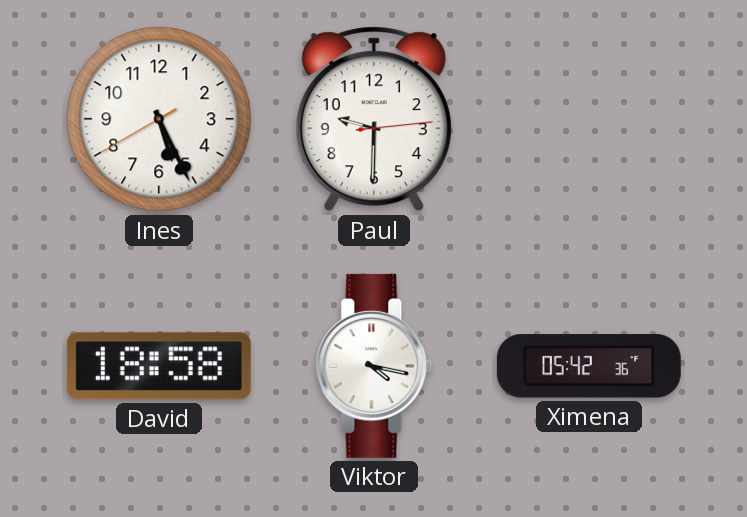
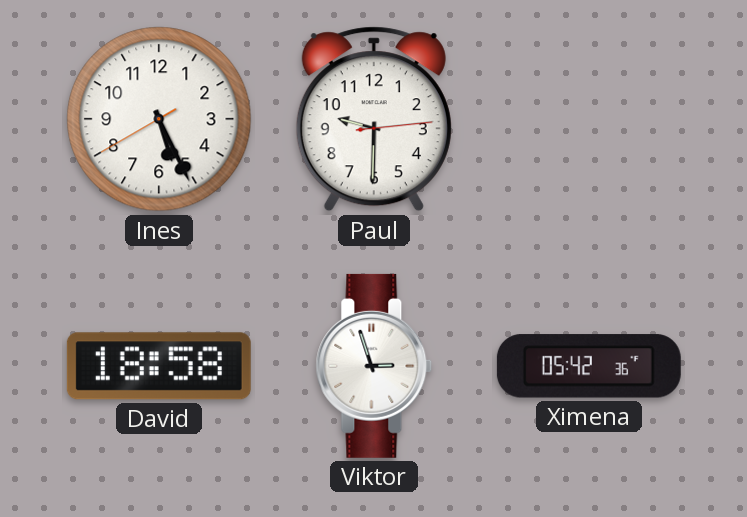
Viktor: 4:17 -> 2:57
